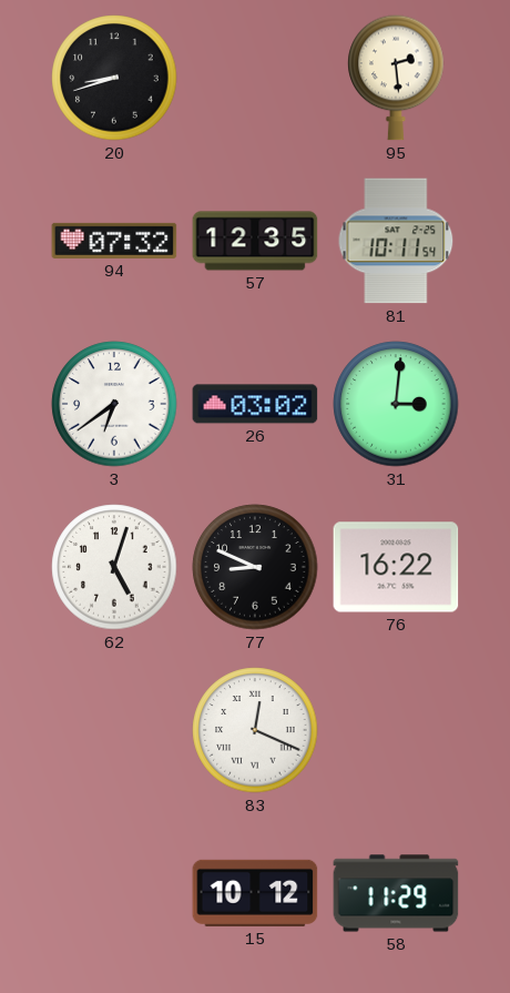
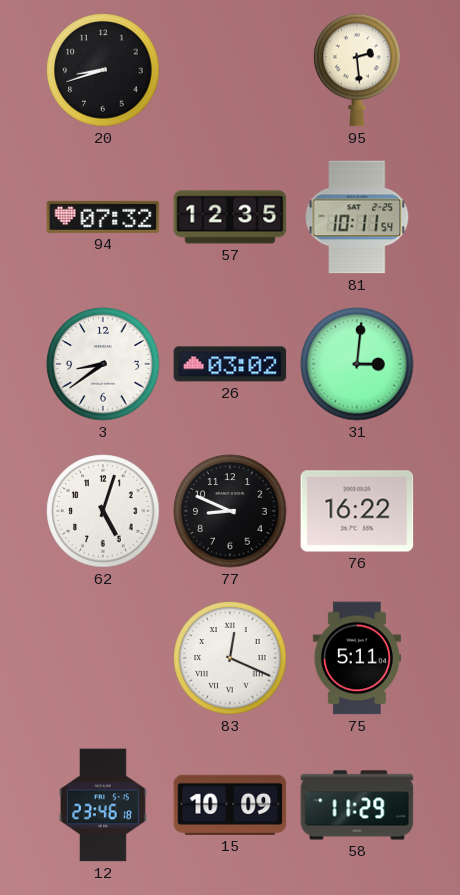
3: 6:39 -> 8:39
75: none -> 5:11
12: none -> 23:46
15: 10:12 -> 10:09
